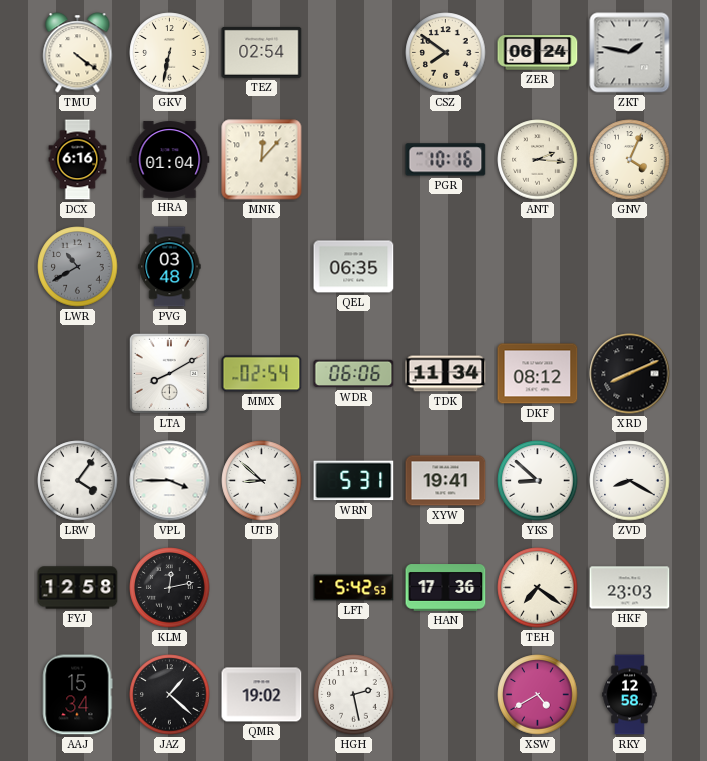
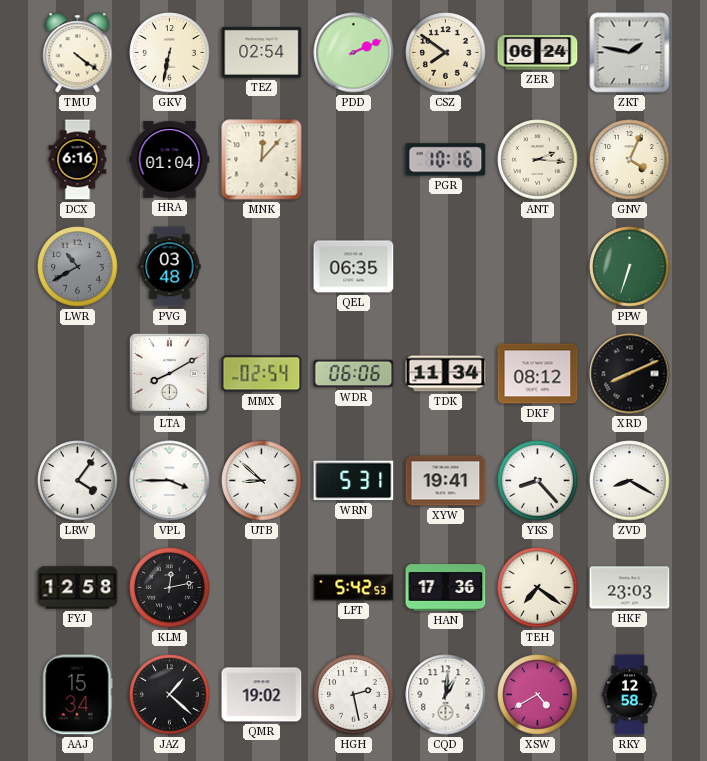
PDD: none -> 2:11
PPW: none -> 6:33
YKS: 8:52 -> 8:23
CQD: none -> 1:01
